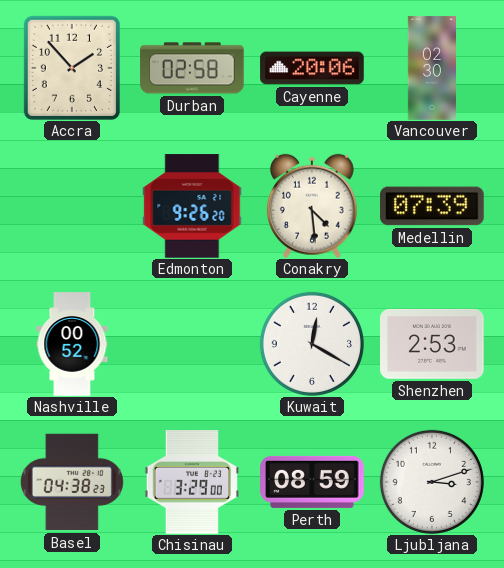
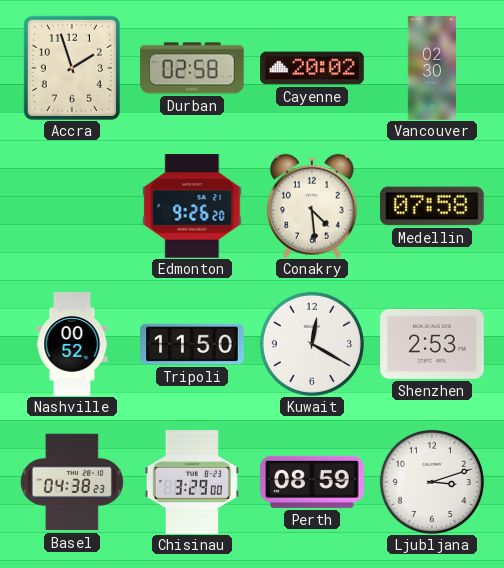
Accra: 1:53 -> 1:57
Cayenne: 20:06 -> 20:02
Medellin: 07:39 -> 07:58
Tripoli: none -> 11:50
